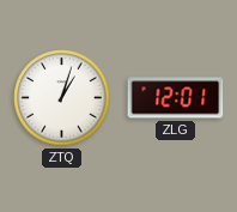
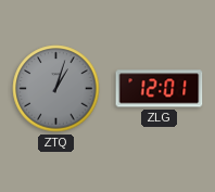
ZTQ dial: white -> grey
